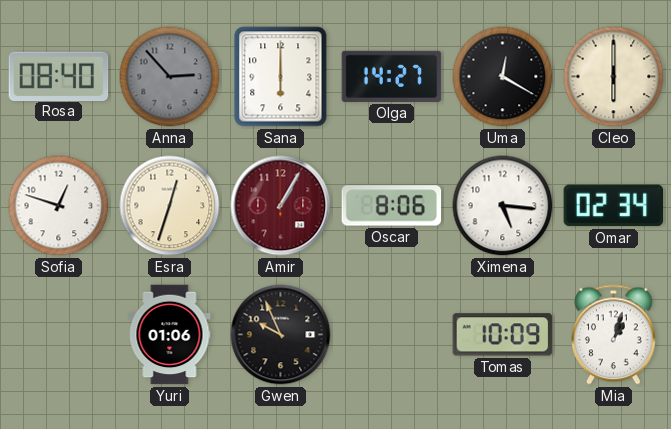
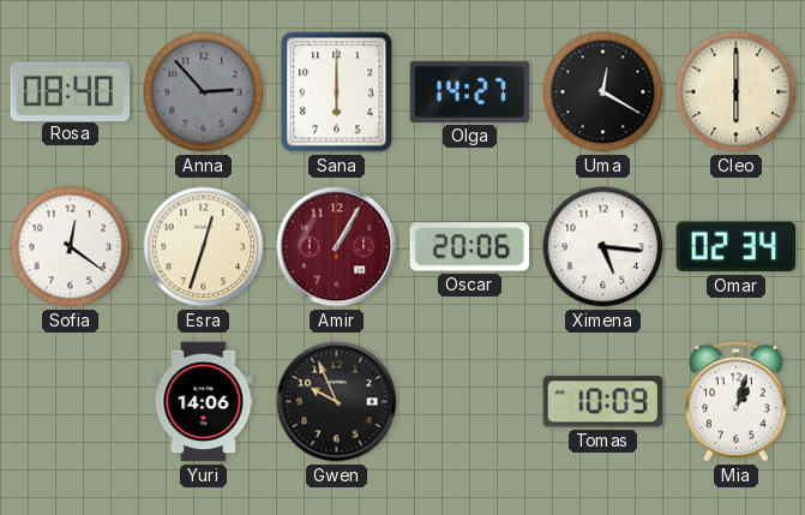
Sofia: 12:48 -> 12:21
Oscar: 8:06 -> 20:06
Yuri: 01:06 -> 14:06
